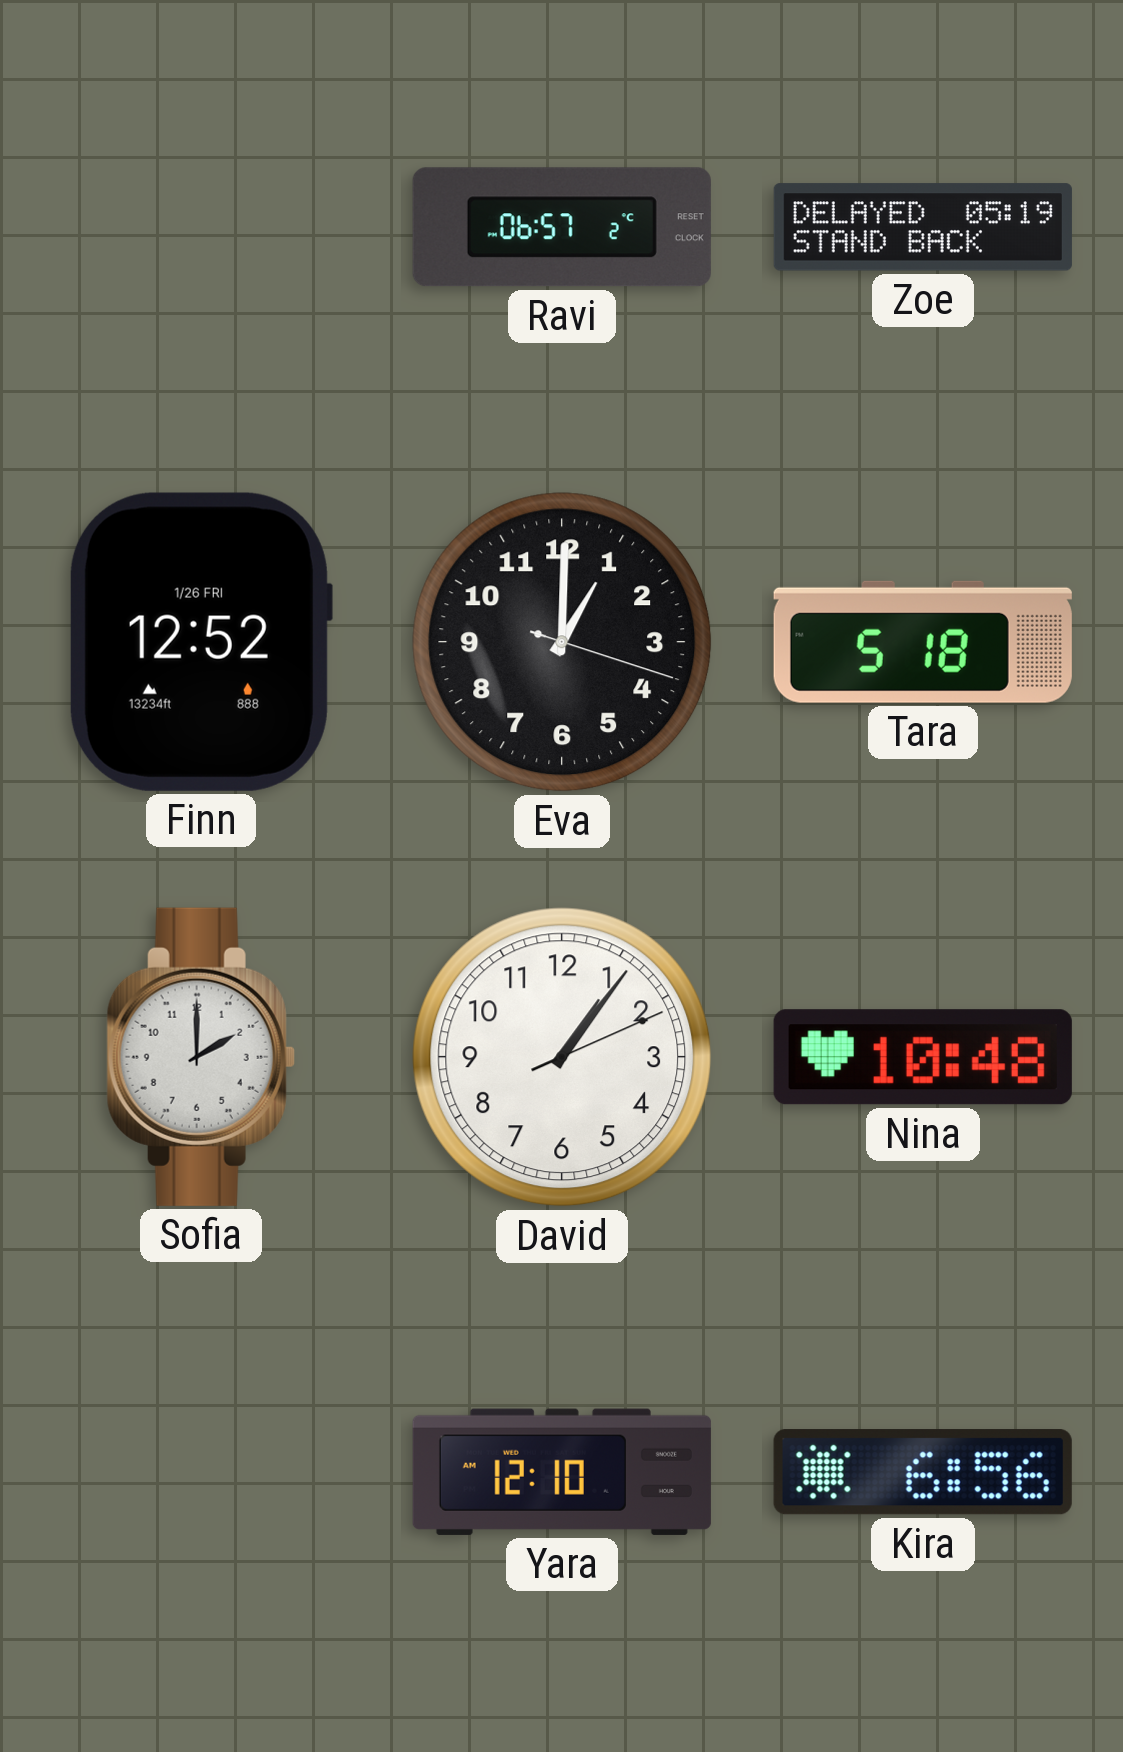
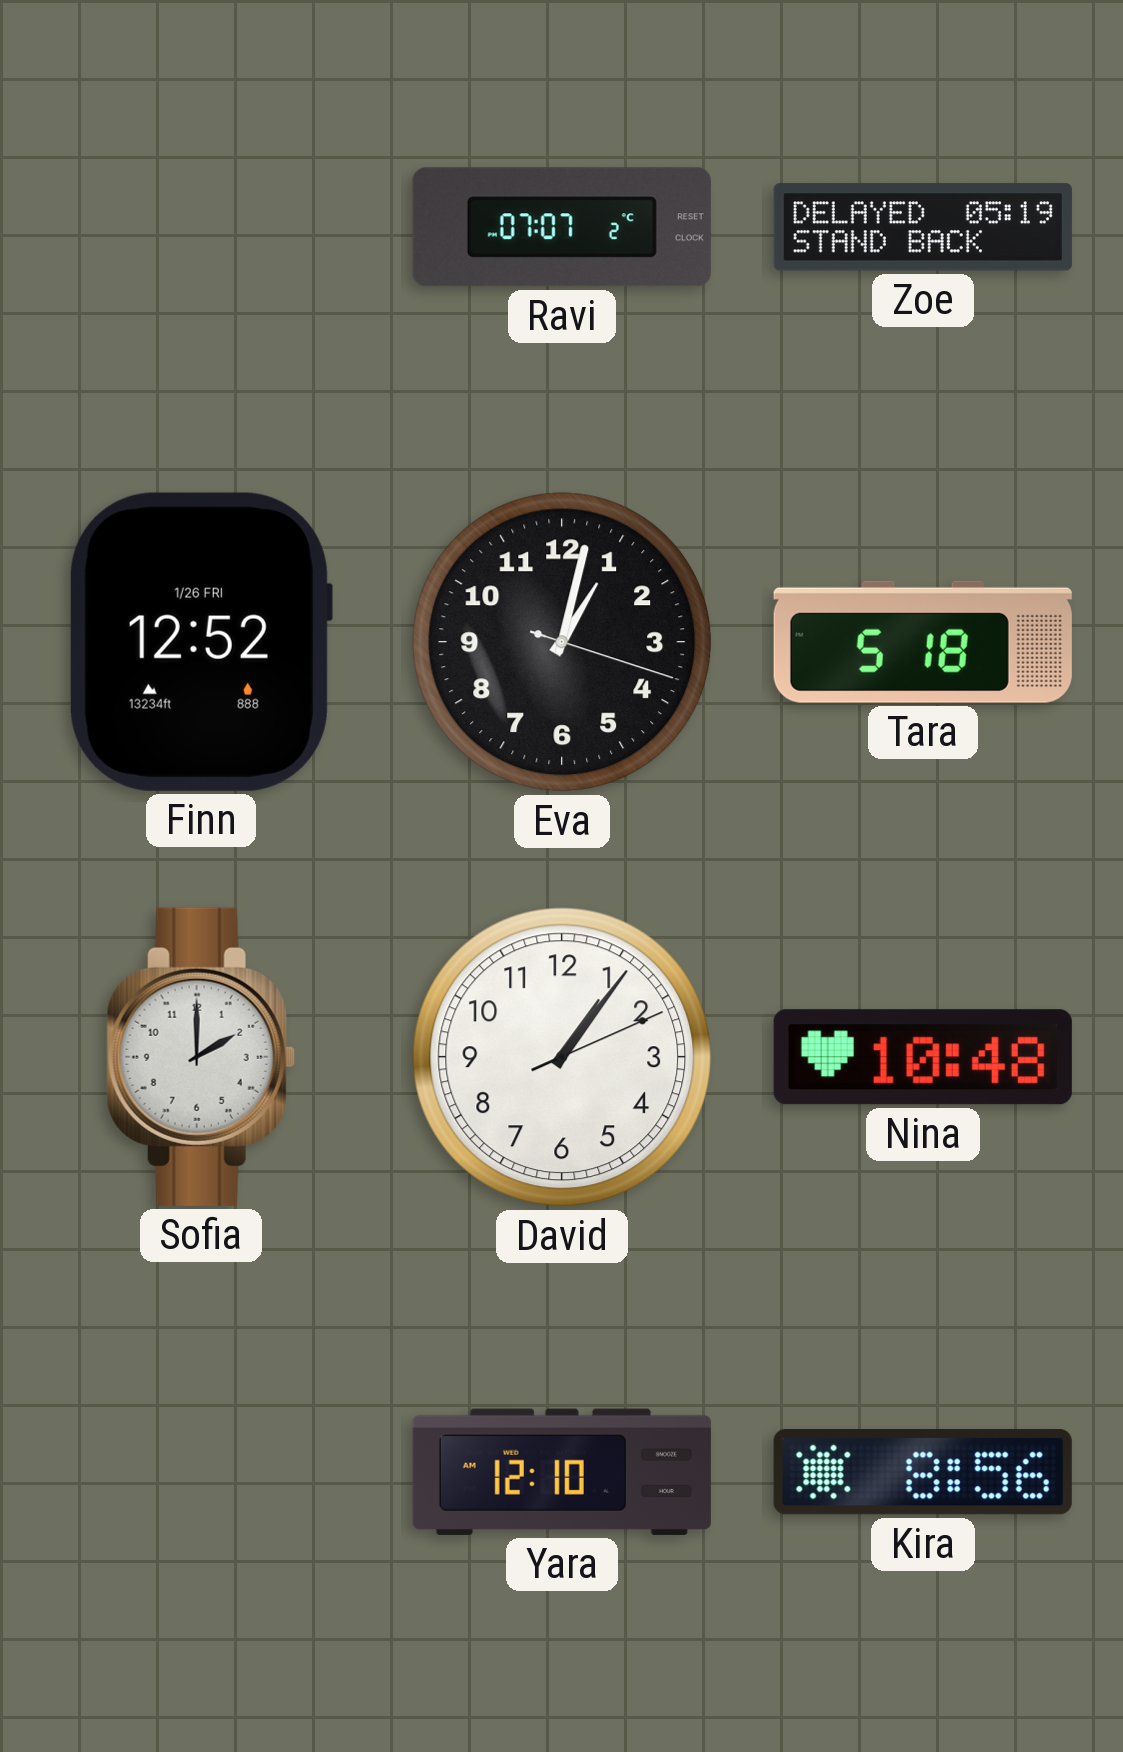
Ravi: 06:57 -> 07:07
Eva: 1:00 -> 1:02
Kira: 6:56 -> 8:56
